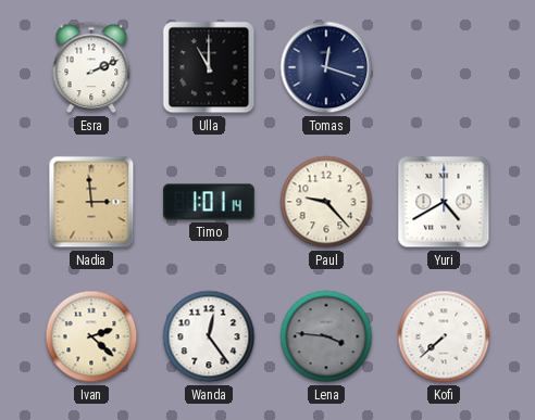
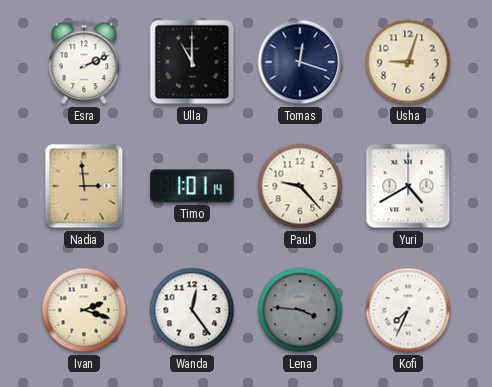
Usha: none -> 9:03
Ivan: 2:22 -> 2:18
Kofi: 7:38 -> 7:34
